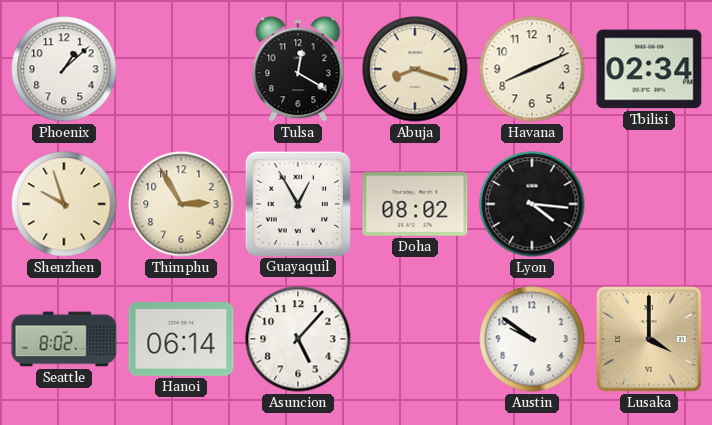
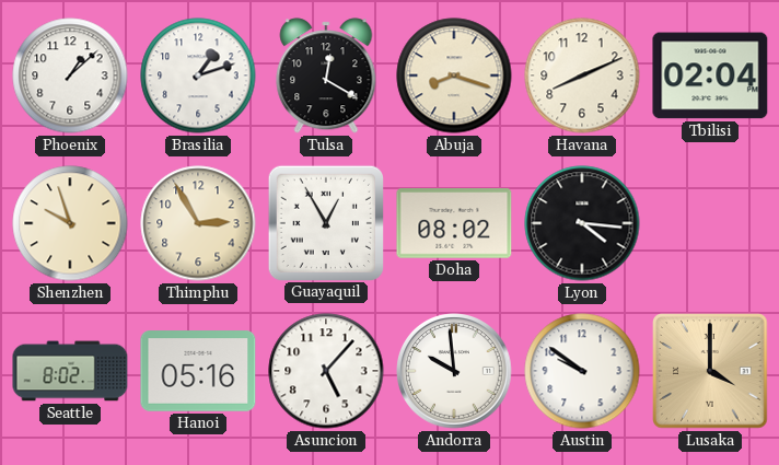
Brasilia: none -> 1:12
Tbilisi: 02:34 -> 02:04
Hanoi: 06:14 -> 05:16
Andorra: none -> 9:59
